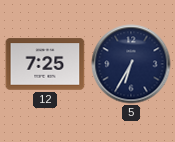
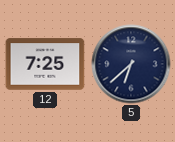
5: 6:35 -> 6:38
